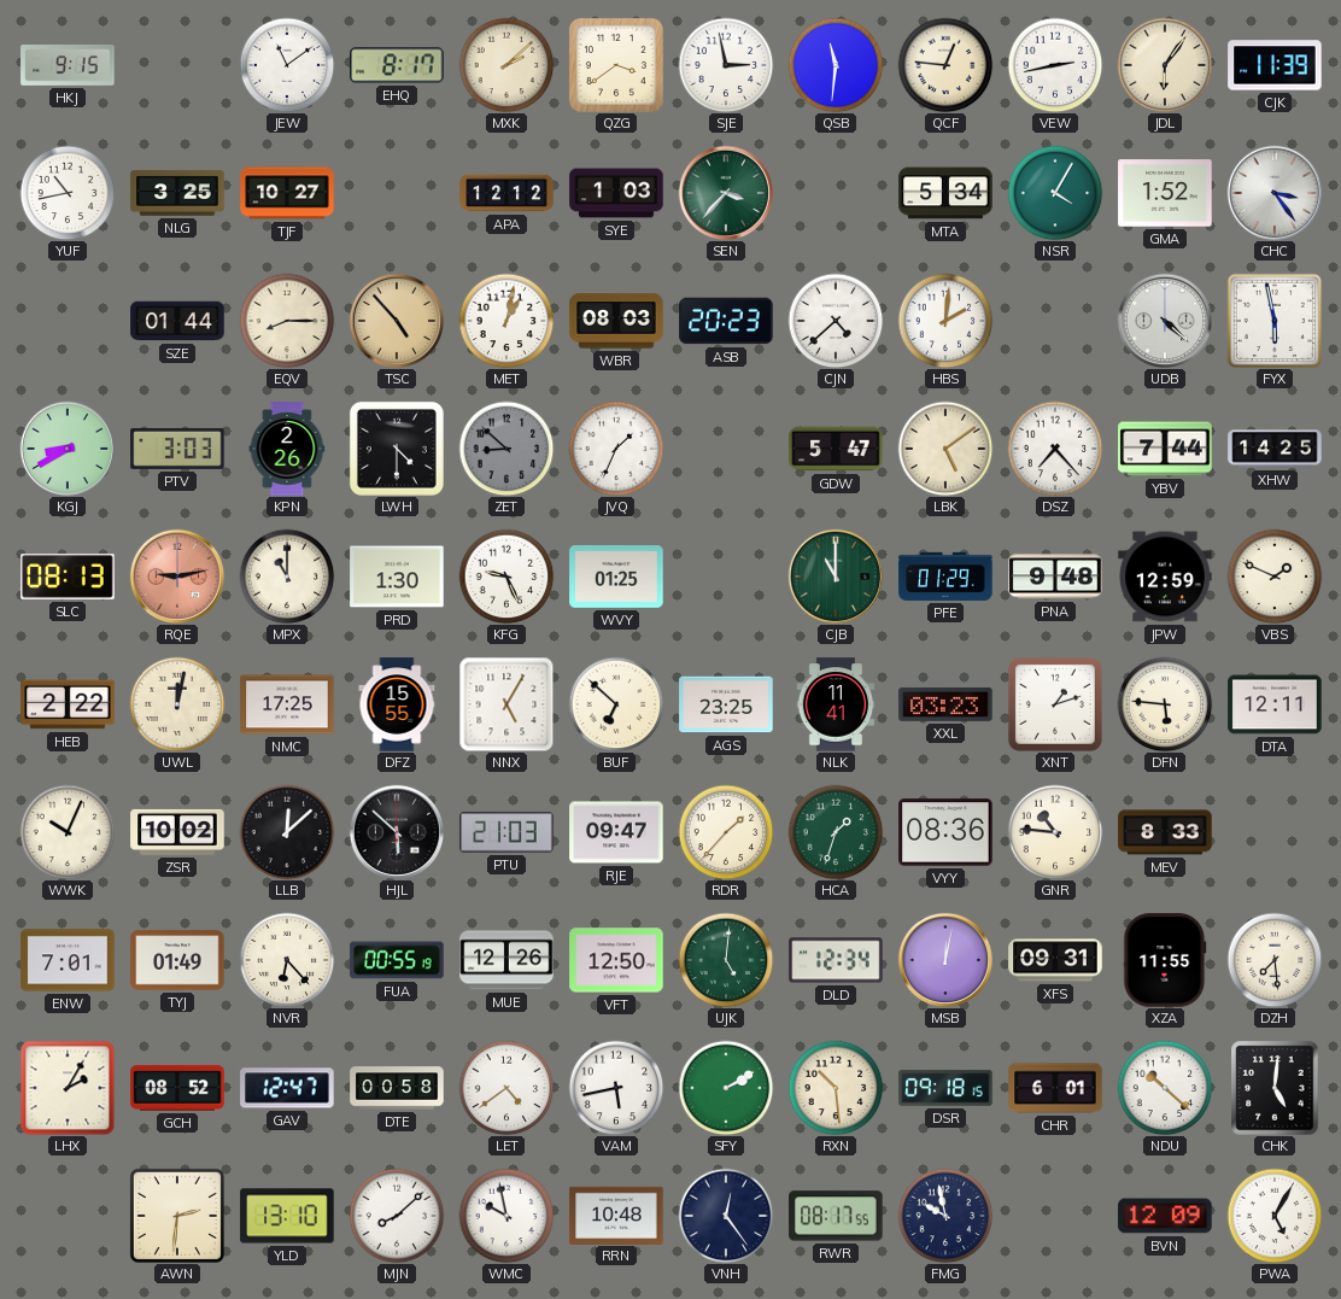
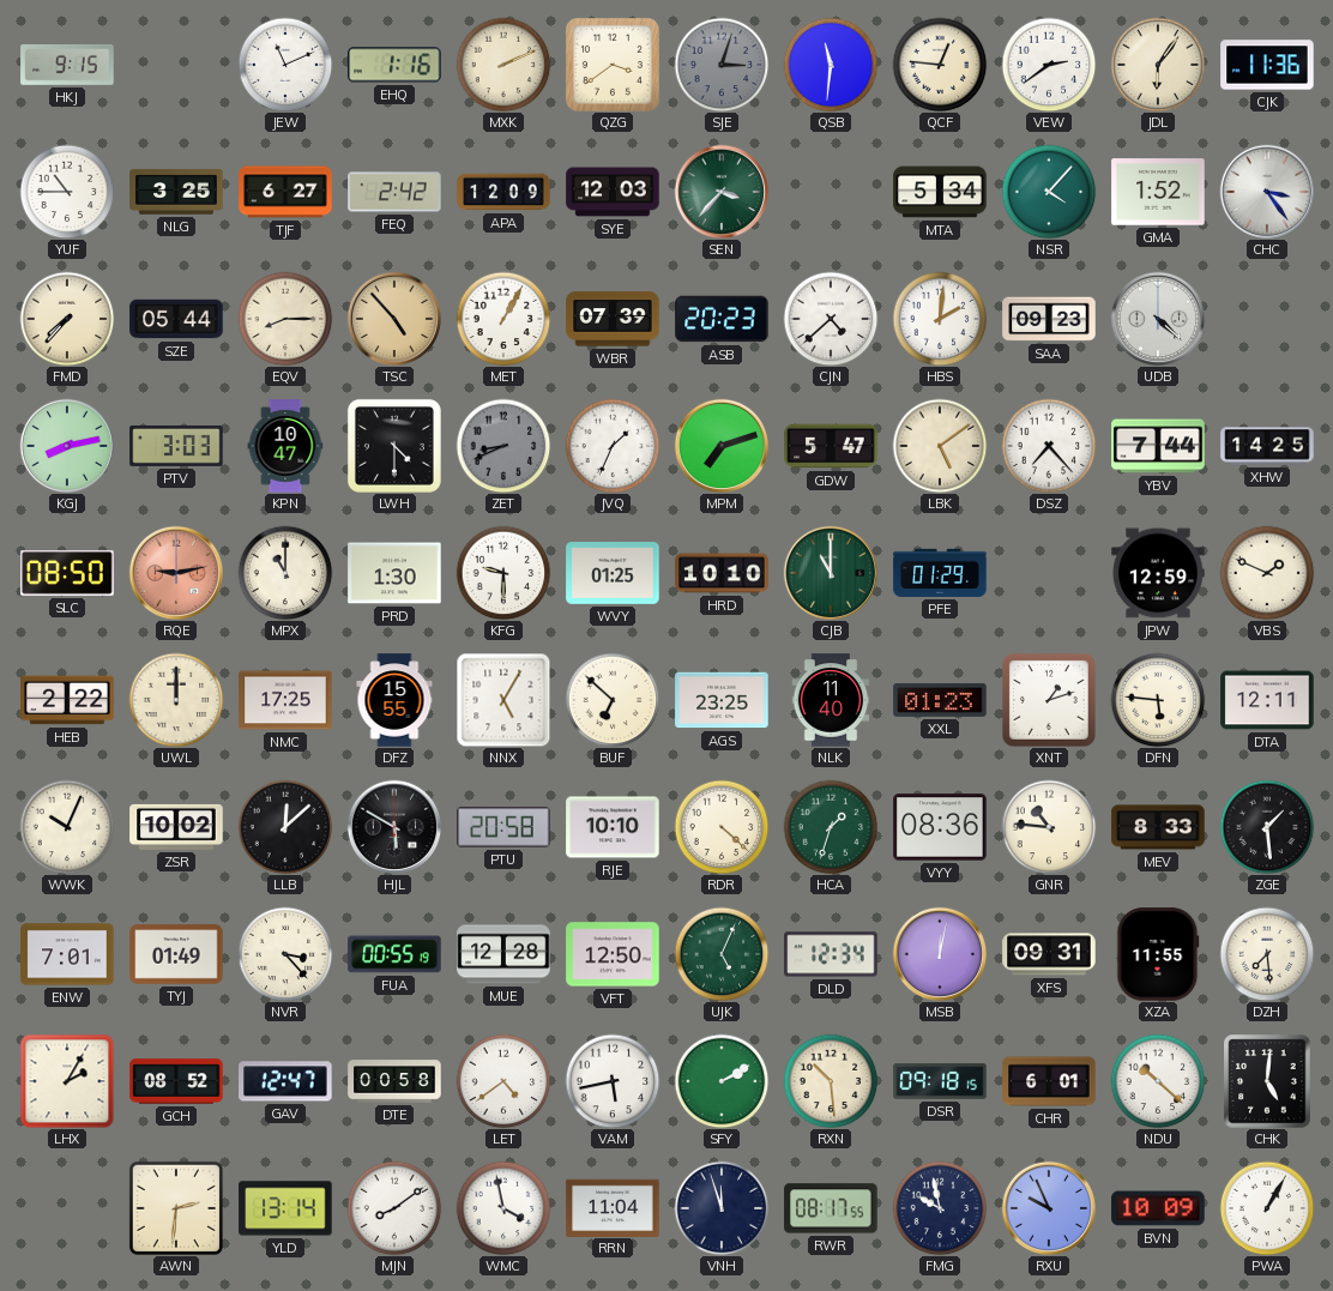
JEW: 11:09 -> 11:11
EHQ: 8:17 -> 1:16
MXK: 2:08 -> 2:11
SJE: 2:58 -> 3:03
SJE dial: white -> grey
VEW: 2:43 -> 2:39
CJK: 11:39 -> 11:36
YUF: 10:43 -> 10:45
TJF: 10:27 -> 6:27
FEQ: none -> 2:42
APA: 12:12 -> 12:09
SYE: 1:03 -> 12:03
NSR: 4:05 -> 4:07
FMD: none -> 7:37
SZE: 01:44 -> 05:44
MET: 1:02 -> 1:05
WBR: 08:03 -> 07:39
SAA: none -> 09:23
FYX: 5:58 -> none
KGJ: 8:40 -> 8:13
KPN: 2:26 -> 10:47
ZET: 8:52 -> 8:41
MPM: none -> 7:12
SLC: 08:13 -> 08:50
KFG: 9:26 -> 9:30
HRD: none -> 10:10
PNA: 9:48 -> none
UWL: 12:02 -> 12:00
NLK: 11:41 -> 11:40
XXL: 03:23 -> 01:23
HJL: 5:52 -> 5:50
PTU: 21:03 -> 20:58
RJE: 09:47 -> 10:10
RDR: 1:37 -> 4:22
ZGE: none -> 1:29
NVR: 6:23 -> 3:23
MUE: 12:26 -> 12:28
UJK: 5:01 -> 5:04
YLD: 13:10 -> 13:14
MJN: 8:08 -> 8:09
WMC: 9:58 -> 3:58
RRN: 10:48 -> 11:04
VNH: 12:24 -> 11:57
RXU: none -> 9:56
BVN: 12:09 -> 10:09
PWA: 5:05 -> 1:05
